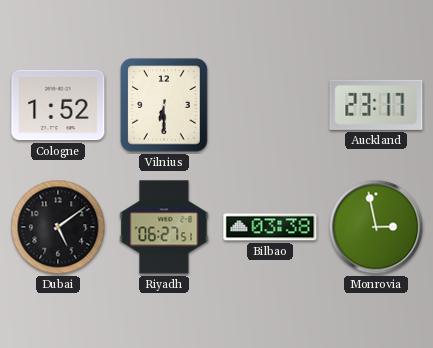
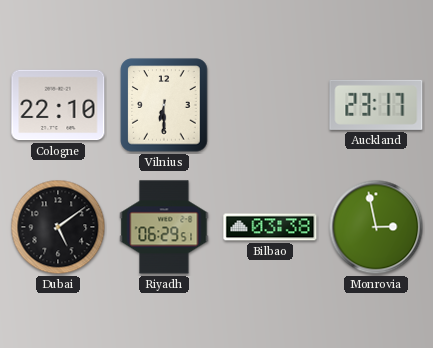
Cologne: 1:52 -> 22:10
Riyadh: 06:27 -> 06:29
